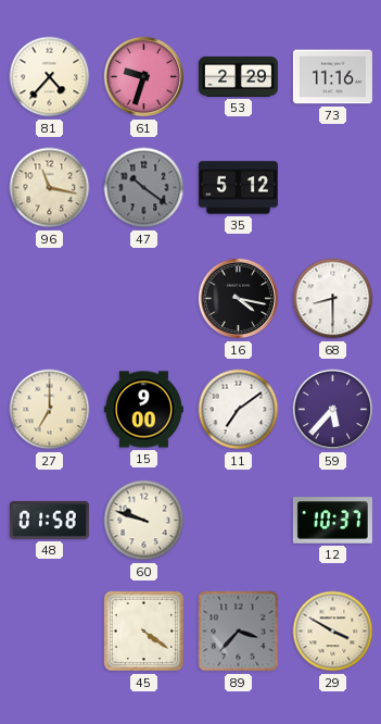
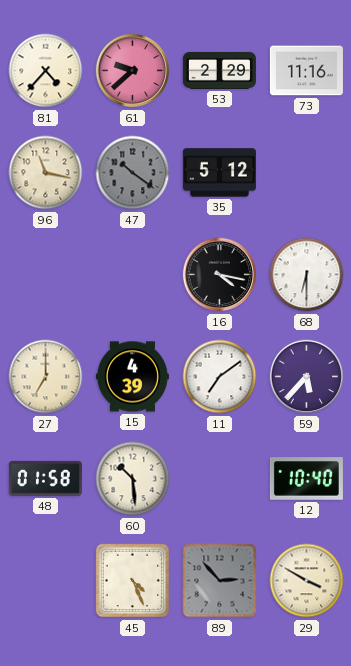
61: 9:33 -> 9:38
68: 8:30 -> 6:30
15: 9:00 -> 4:39
60: 9:48 -> 10:29
12: 10:37 -> 10:40
45: 4:21 -> 4:26
89: 3:37 -> 2:53
